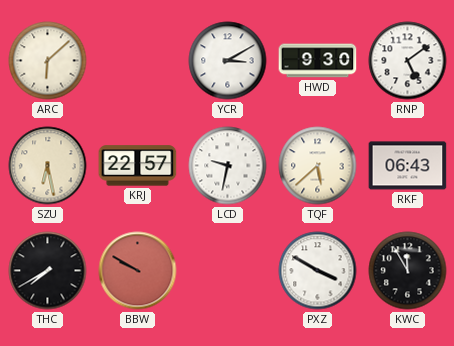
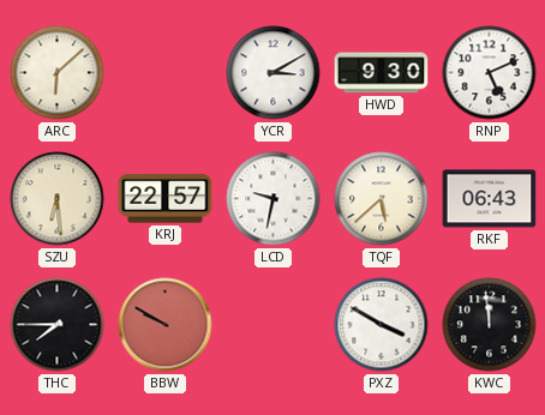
RNP: 5:09 -> 5:11
SZU: 6:28 -> 6:29
THC: 7:40 -> 7:45
KWC: 11:55 -> 11:59
